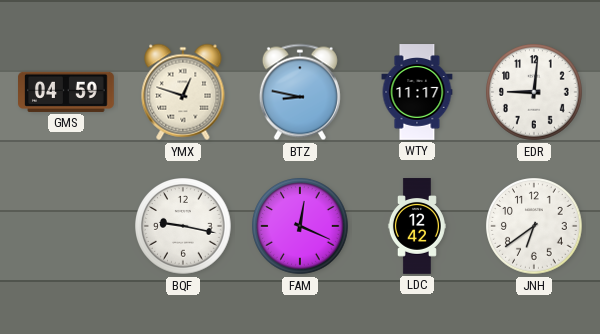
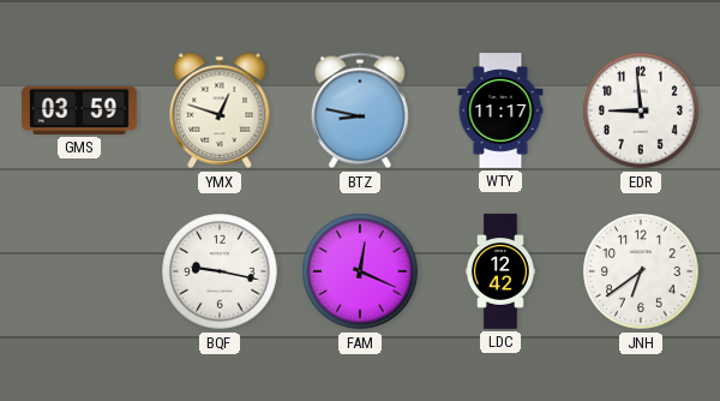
GMS: 04:59 -> 03:59
EDR: 9:01 -> 8:59
